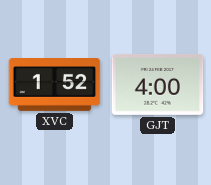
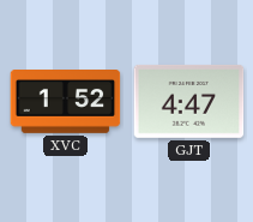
GJT: 4:00 -> 4:47
